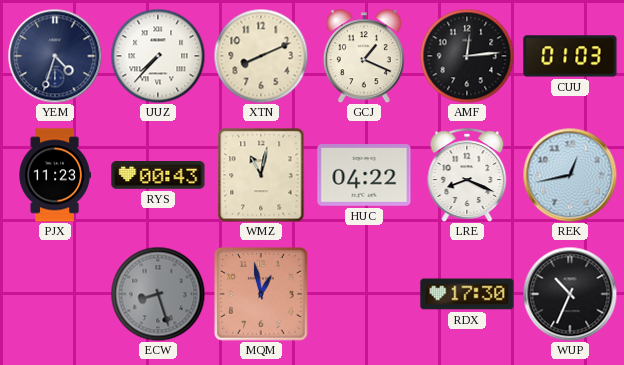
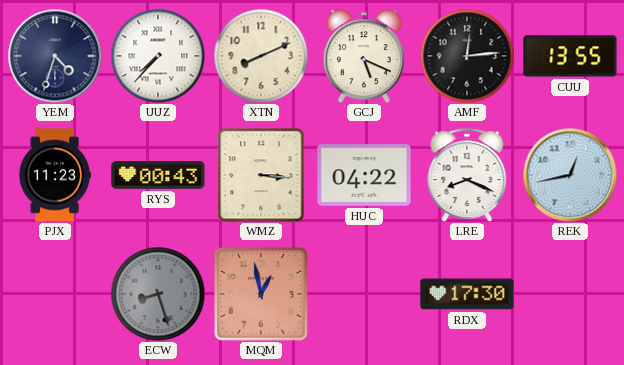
GCJ: 1:19 -> 5:19
CUU: 01:03 -> 13:55
WMZ: 11:02 -> 3:16
WUP: 10:34 -> none
